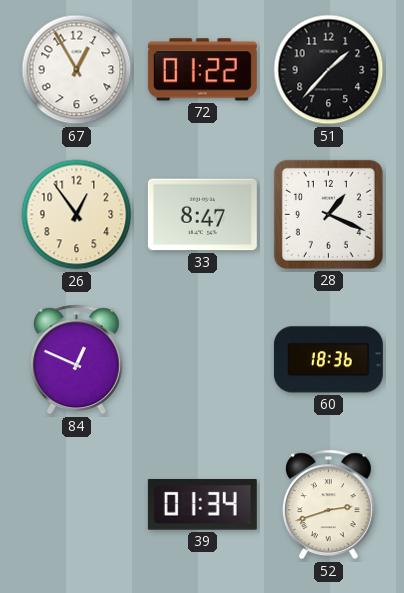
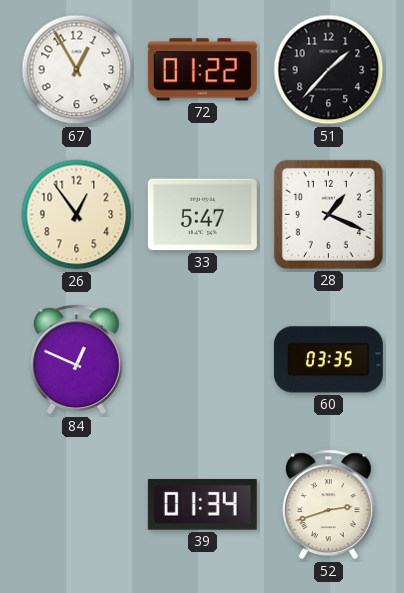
33: 8:47 -> 5:47
60: 18:36 -> 03:35
